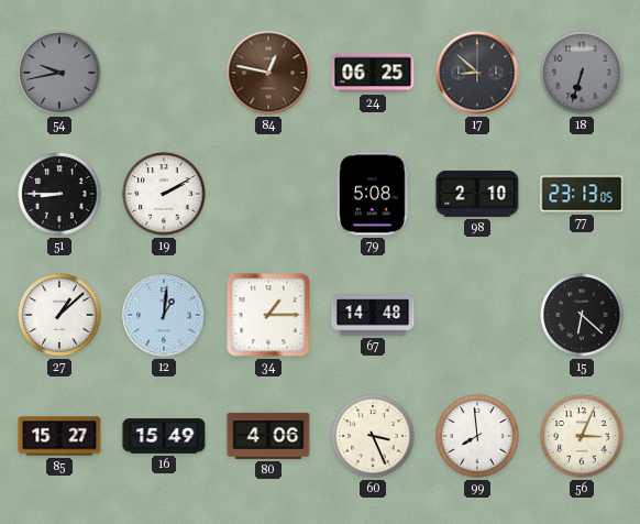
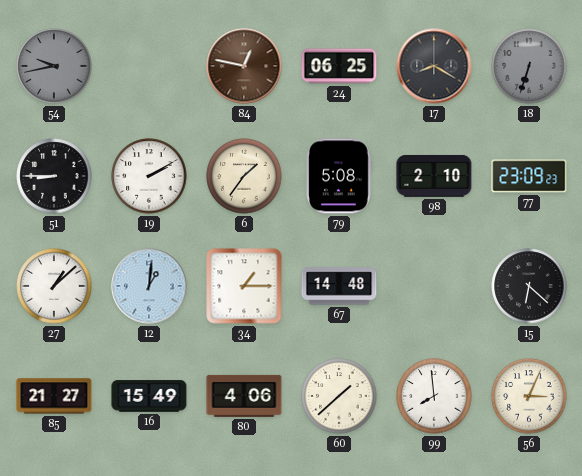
17: 8:52 -> 8:20
6: none -> 1:36
77: 23:13 -> 23:09
85: 15:27 -> 21:27
60: 3:26 -> 1:38
